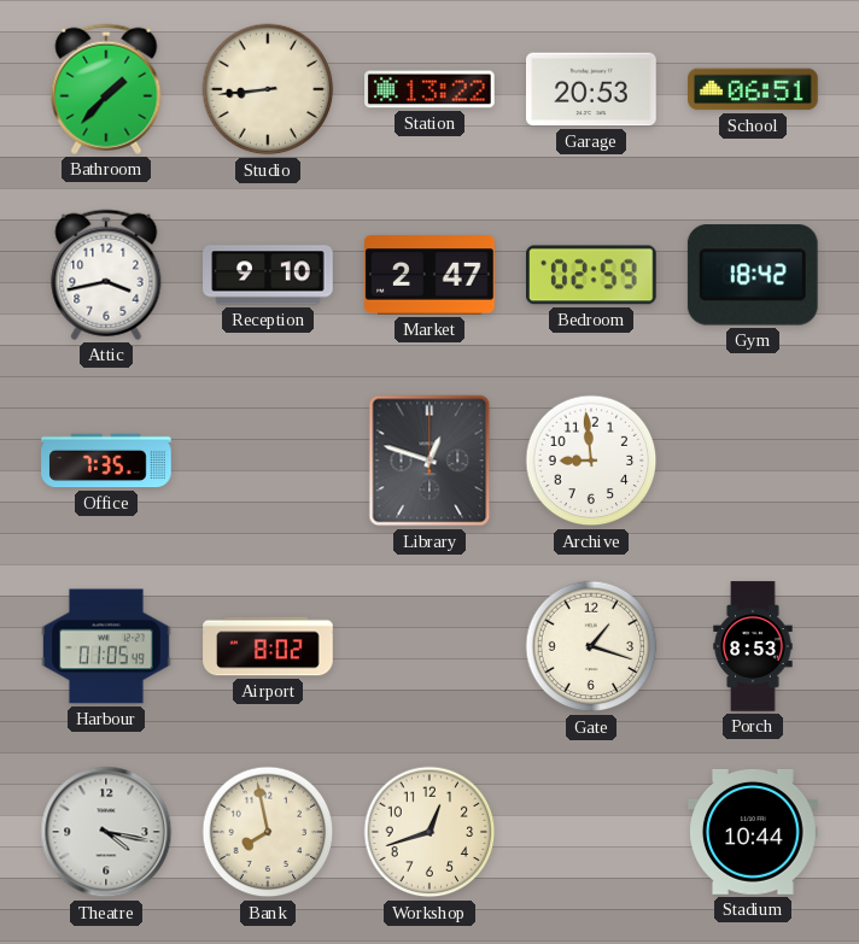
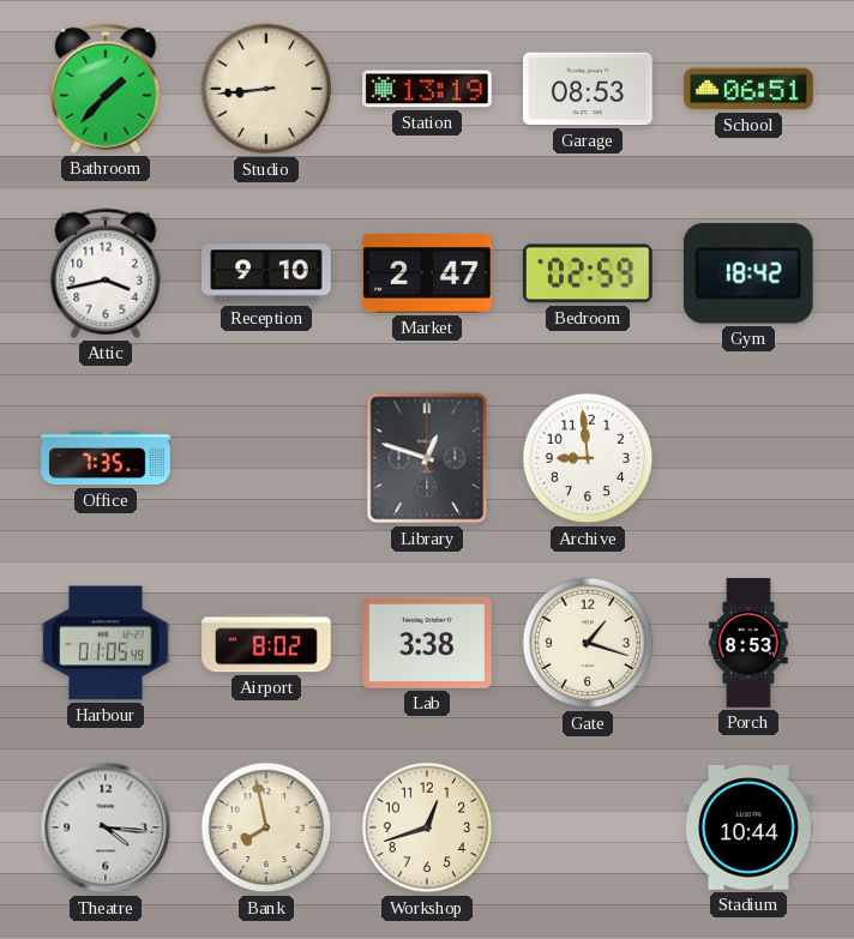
Station: 13:22 -> 13:19
Garage: 20:53 -> 08:53
Lab: none -> 3:38
Theatre: 4:17 -> 4:16
